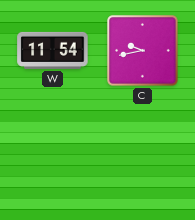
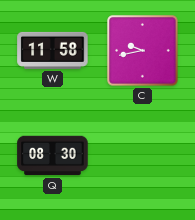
W: 11:54 -> 11:58
Q: none -> 08:30
